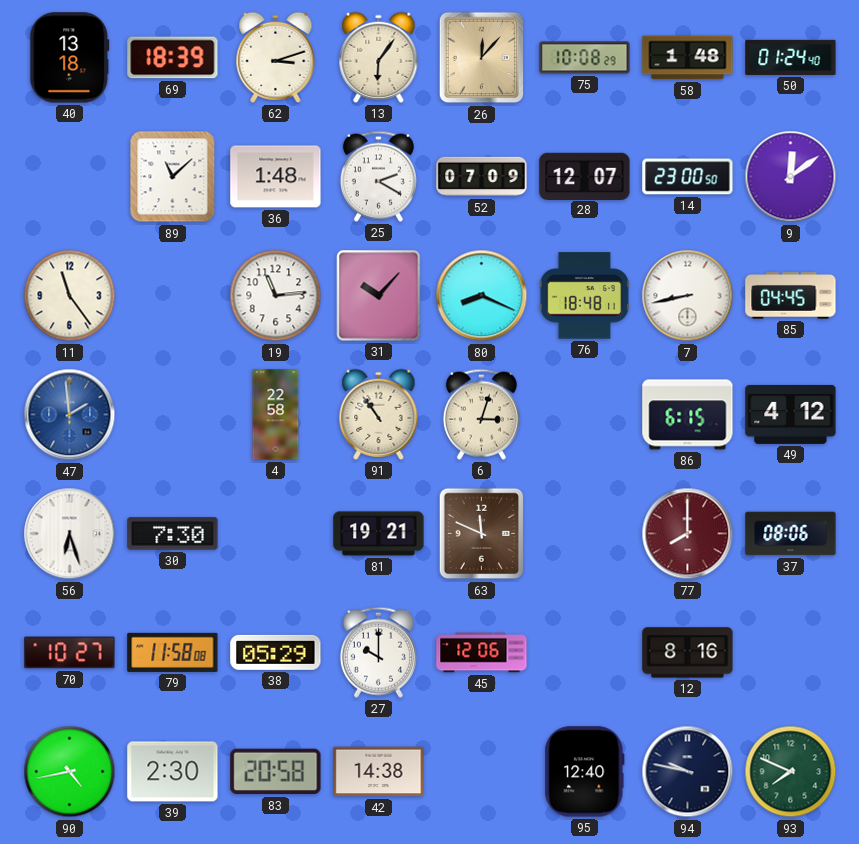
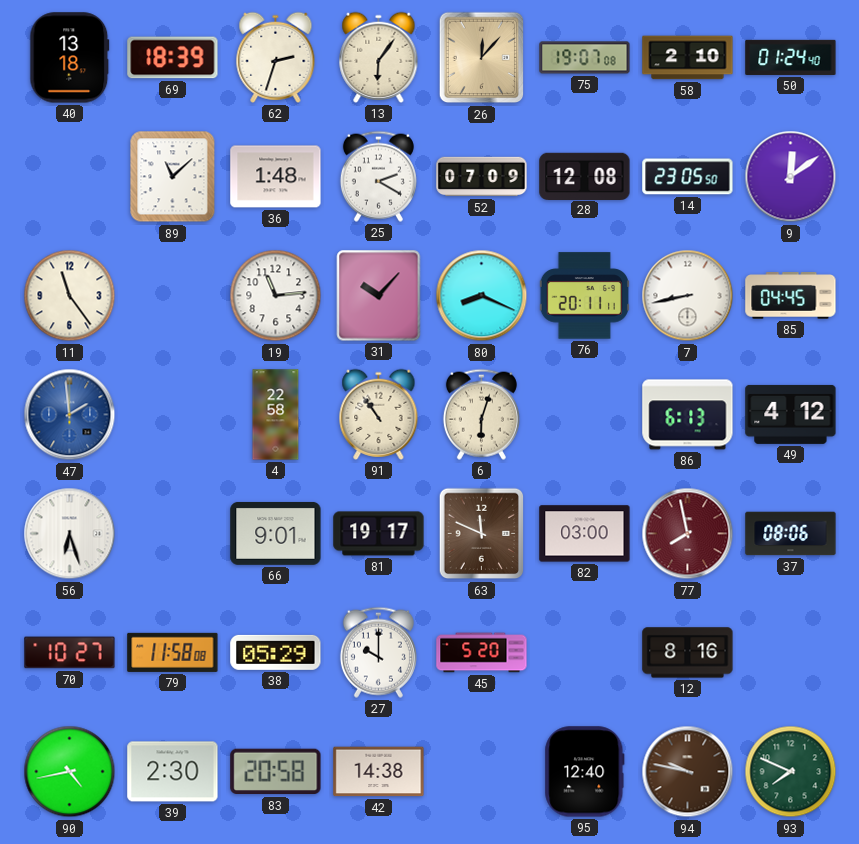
62: 3:12 -> 2:33
75: 10:08 -> 19:07
58: 1:48 -> 2:10
28: 12:07 -> 12:08
14: 23:00 -> 23:05
76: 18:48 -> 20:11
6: 3:03 -> 6:03
86: 6:15 -> 6:13
30: 7:30 -> none
66: none -> 9:01
81: 19:21 -> 19:17
82: none -> 03:00
77: 8:00 -> 7:58
45: 12:06 -> 5:20
94 dial: navy -> brown
